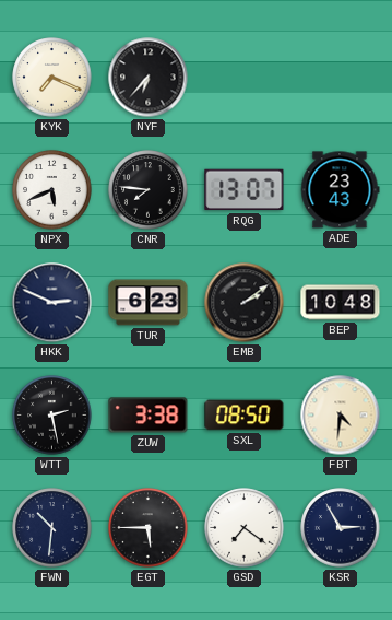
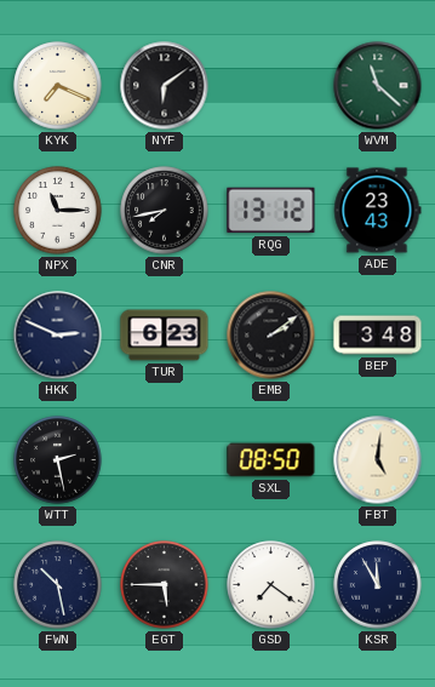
NYF: 6:37 -> 6:09
WVM: none -> 11:22
NPX: 5:41 -> 11:15
CNR: 7:46 -> 7:43
RQG: 13:07 -> 13:12
BEP: 10:48 -> 3:48
ZUW: 3:38 -> none
FBT: 4:31 -> 5:01
FWN: 10:31 -> 10:28
KSR: 2:55 -> 11:55
